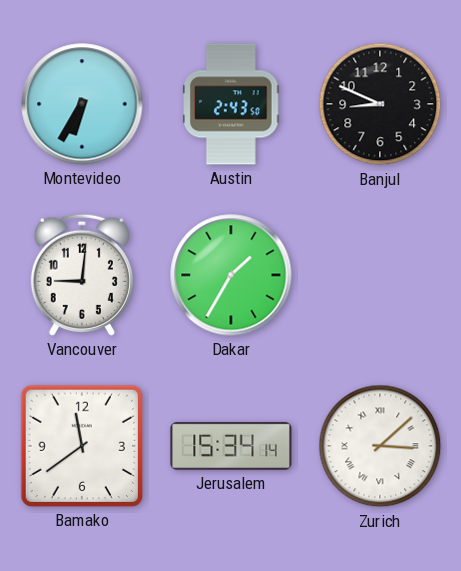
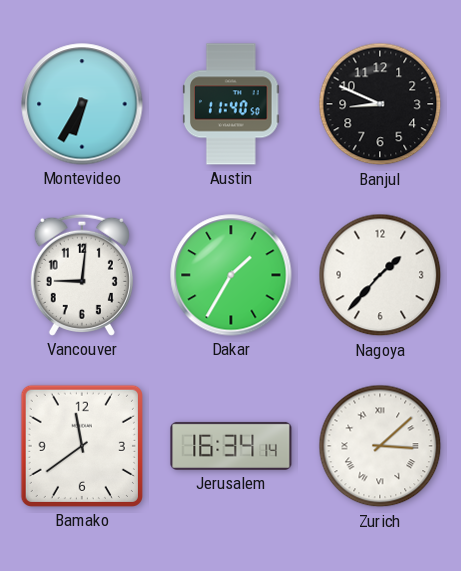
Austin: 2:43 -> 11:40
Nagoya: none -> 1:37
Jerusalem: 15:34 -> 16:34
